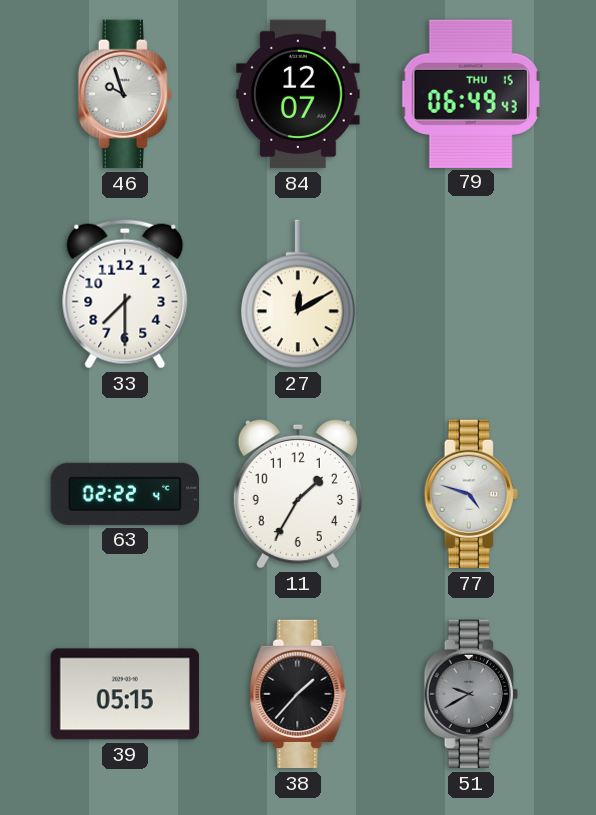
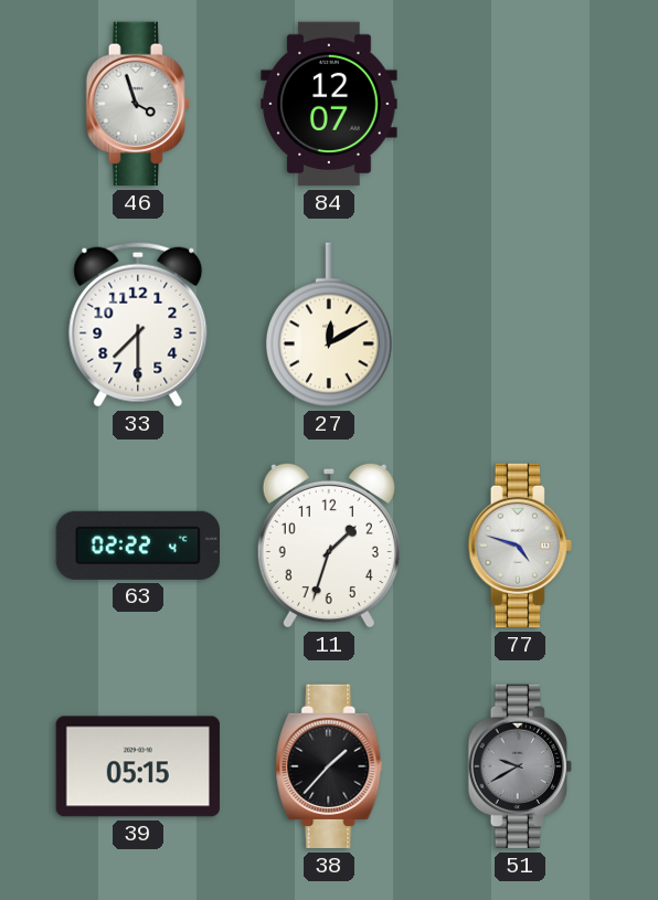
46: 9:57 -> 3:57
79: 06:49 -> none
11: 1:35 -> 1:33
